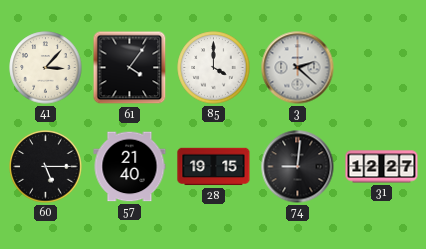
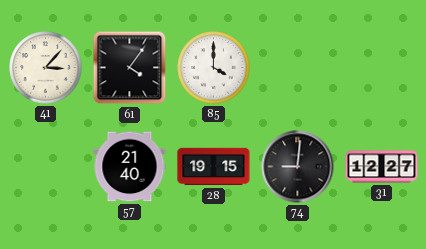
3: 2:22 -> none
60: 5:15 -> none
